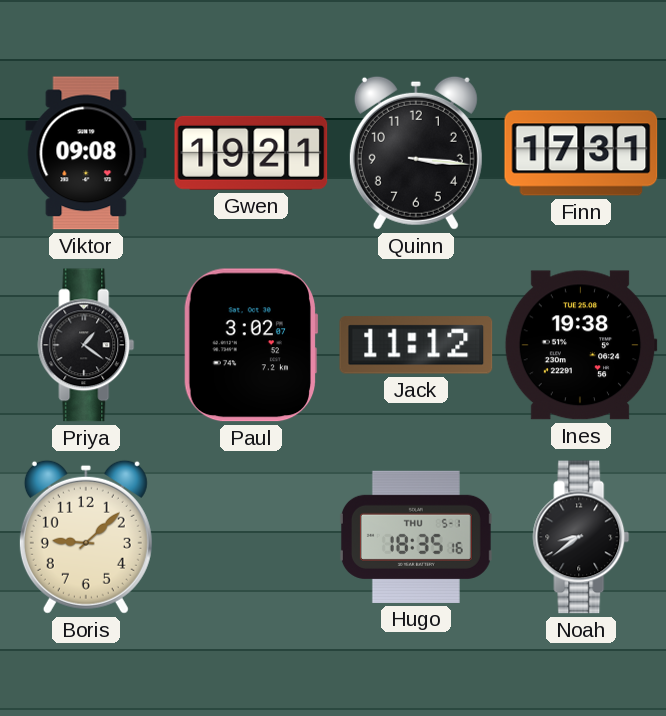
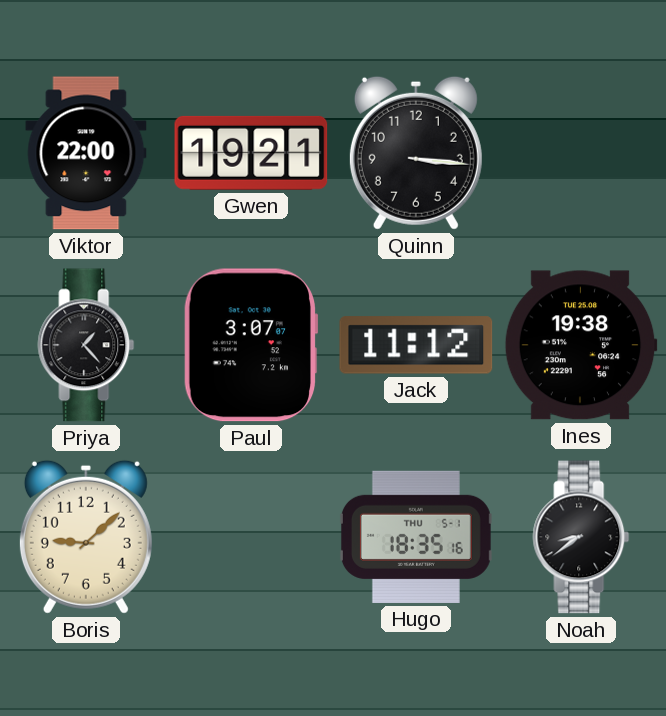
Viktor: 09:08 -> 22:00
Finn: 17:31 -> none
Priya: 1:21 -> 1:23
Paul: 3:02 -> 3:07
